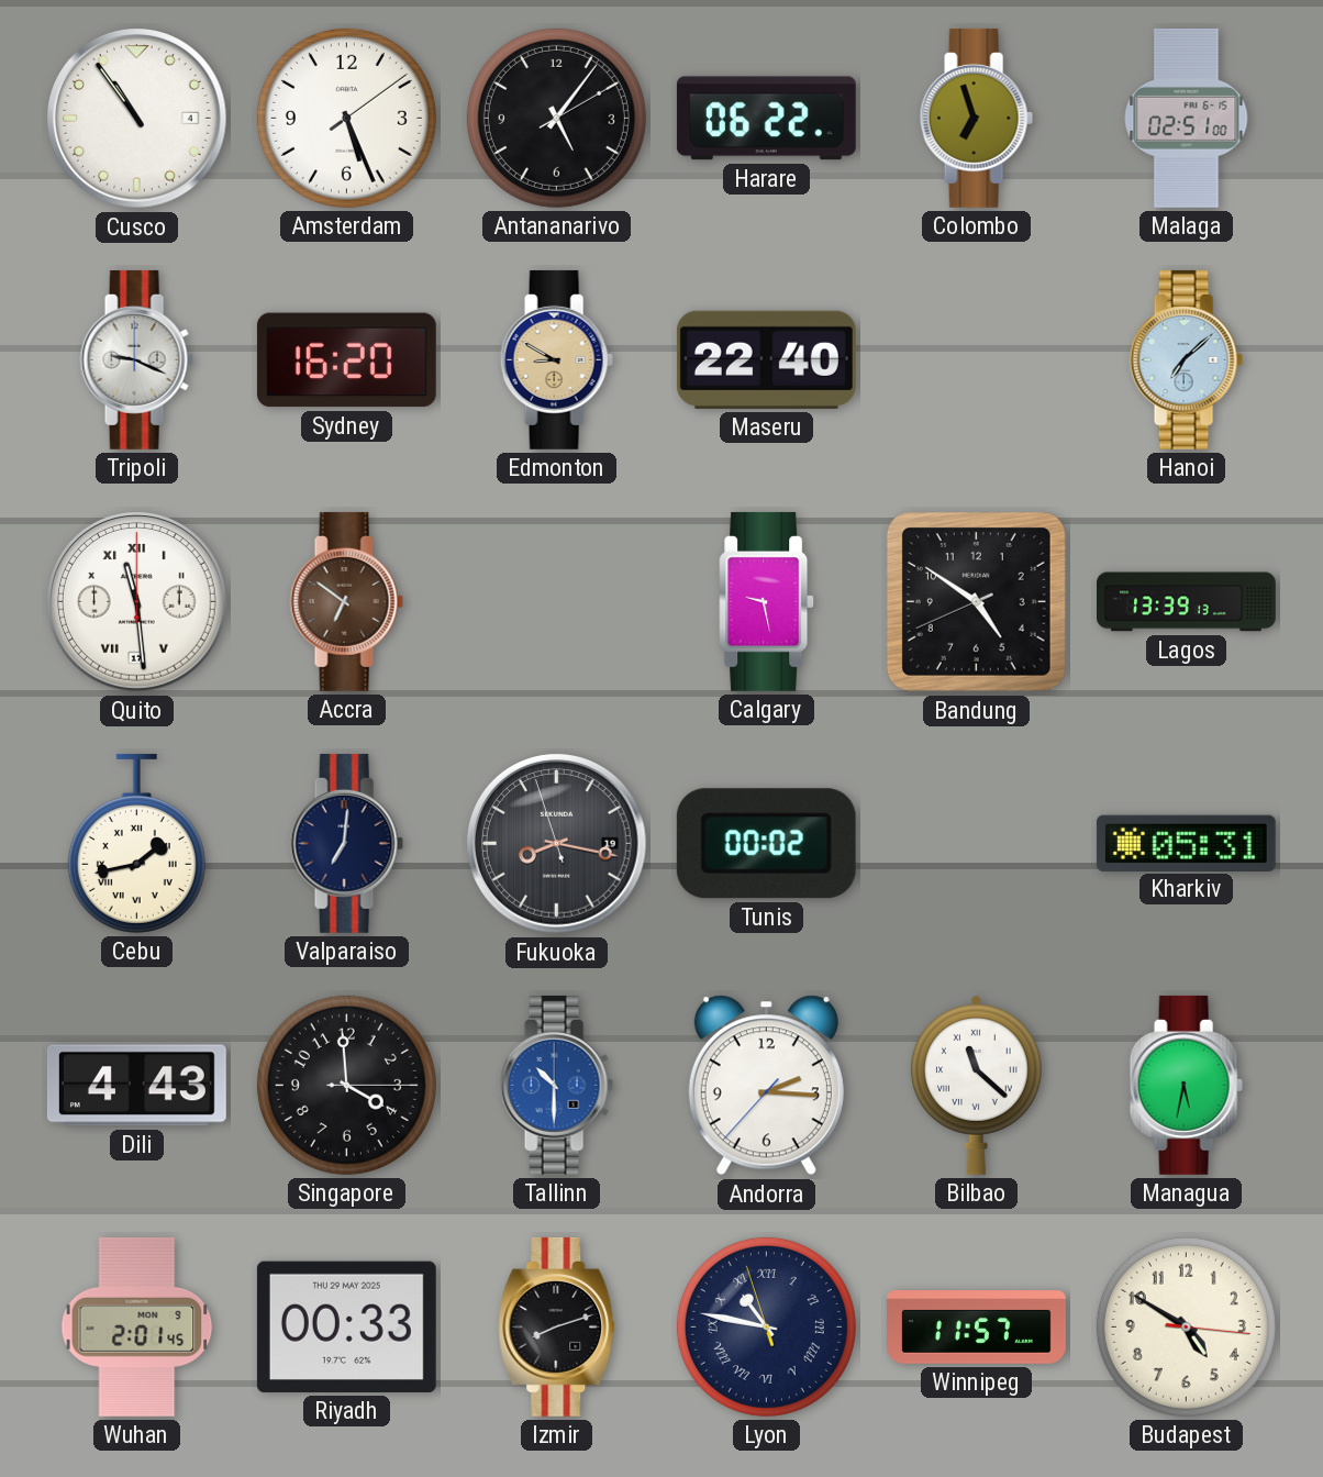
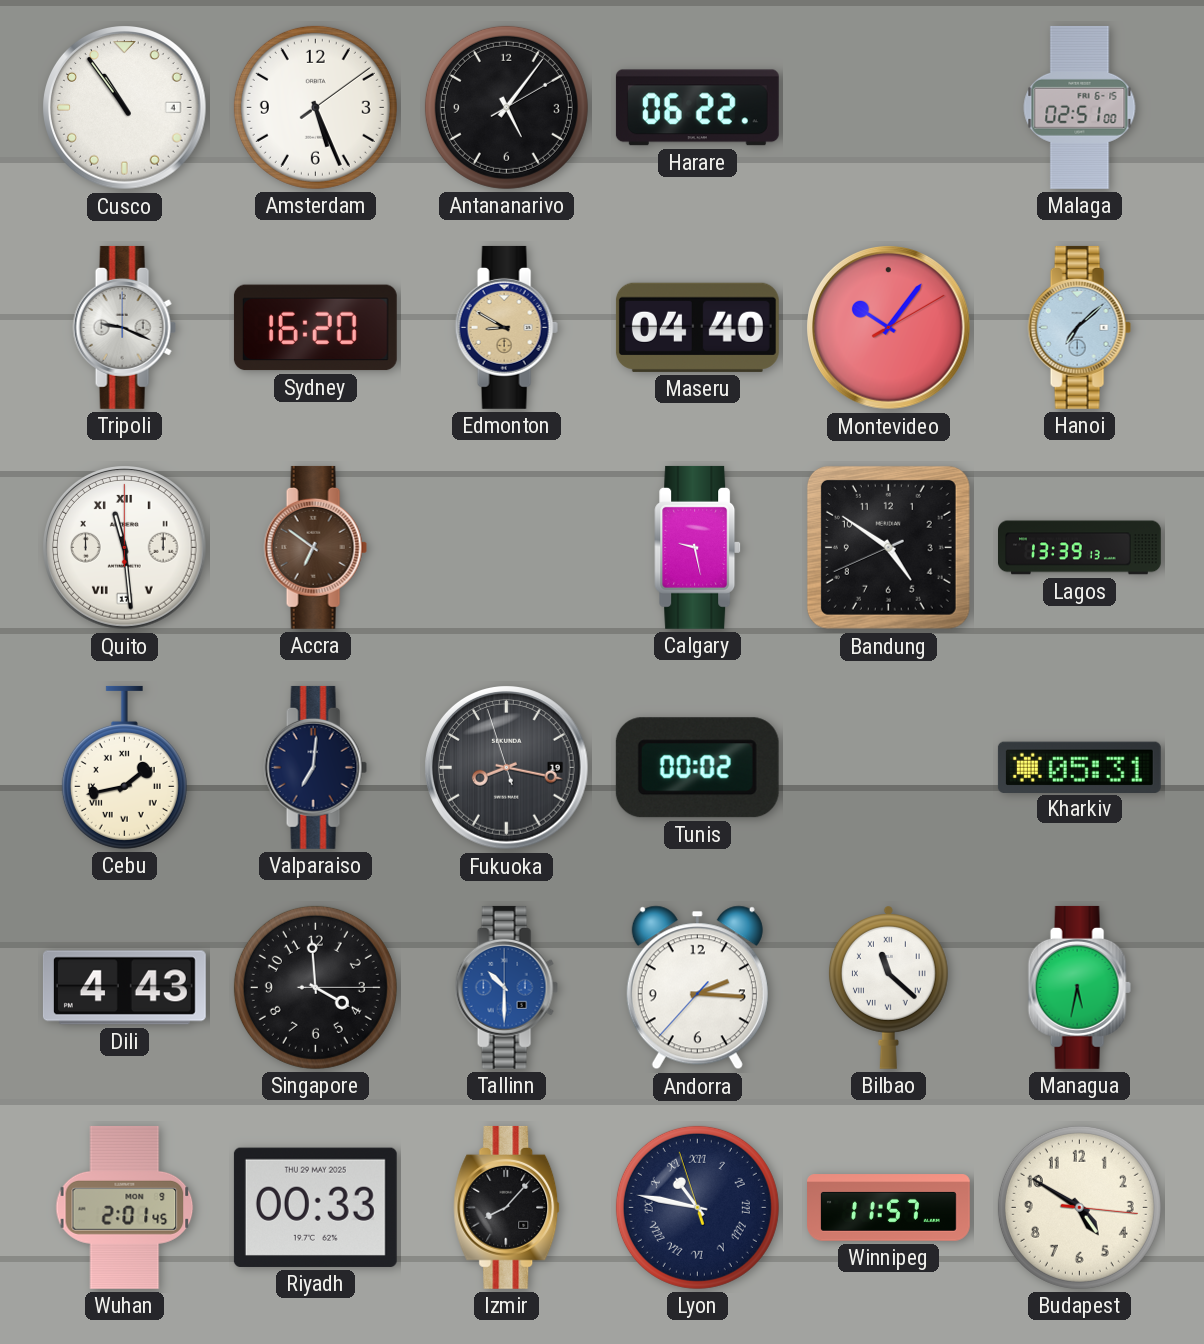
Colombo: 6:57 -> none
Maseru: 22:40 -> 04:40
Montevideo: none -> 10:06
Izmir: 8:12 -> 8:07
